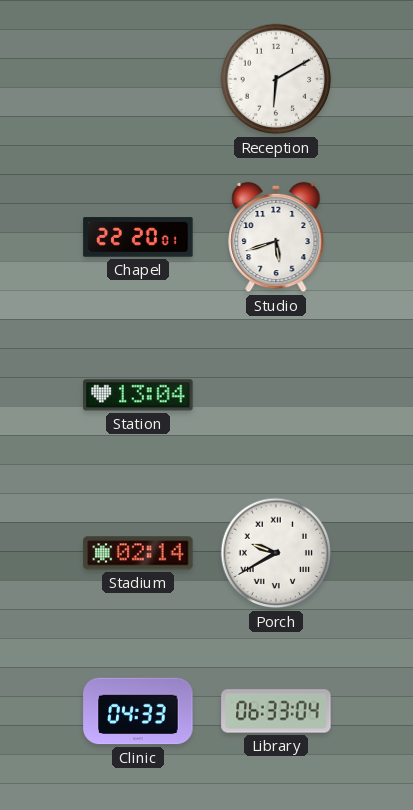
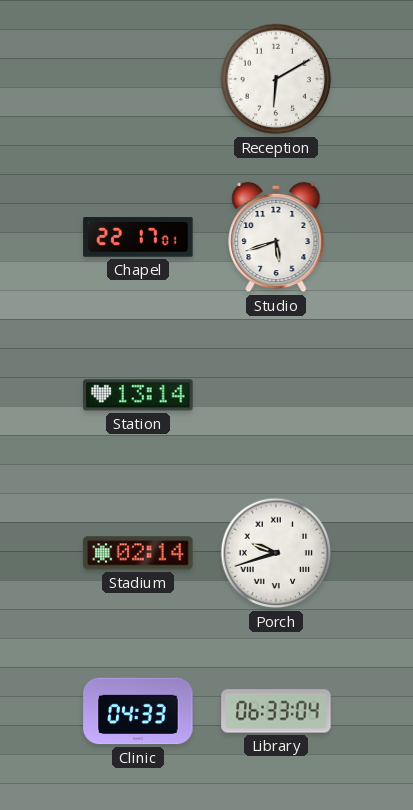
Chapel: 22:20 -> 22:17
Station: 13:04 -> 13:14
Porch: 9:40 -> 9:42
